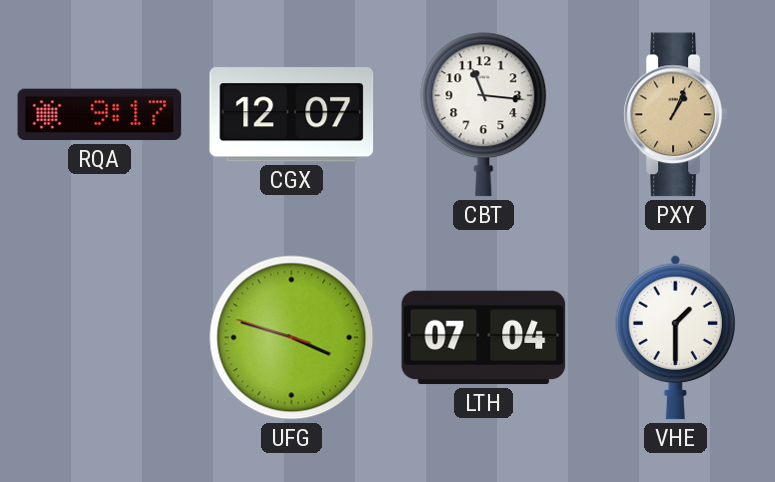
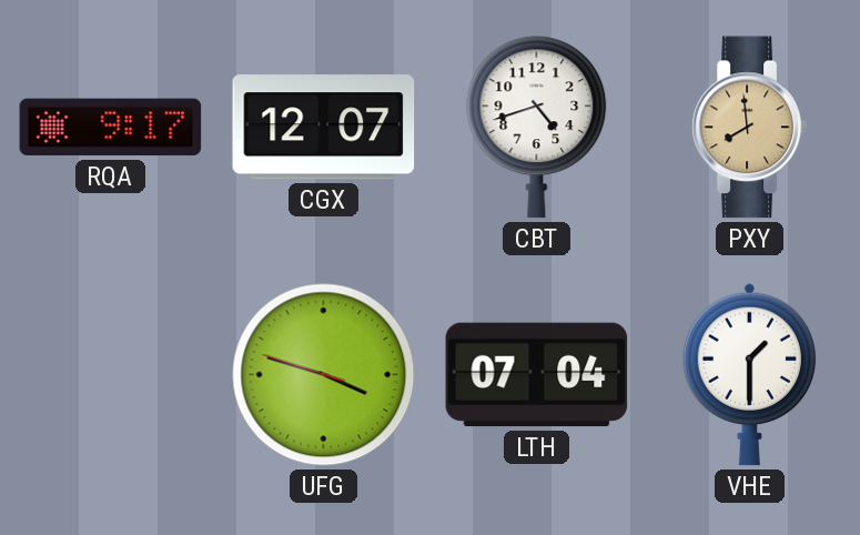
CBT: 11:16 -> 4:42
PXY: 1:04 -> 7:59
